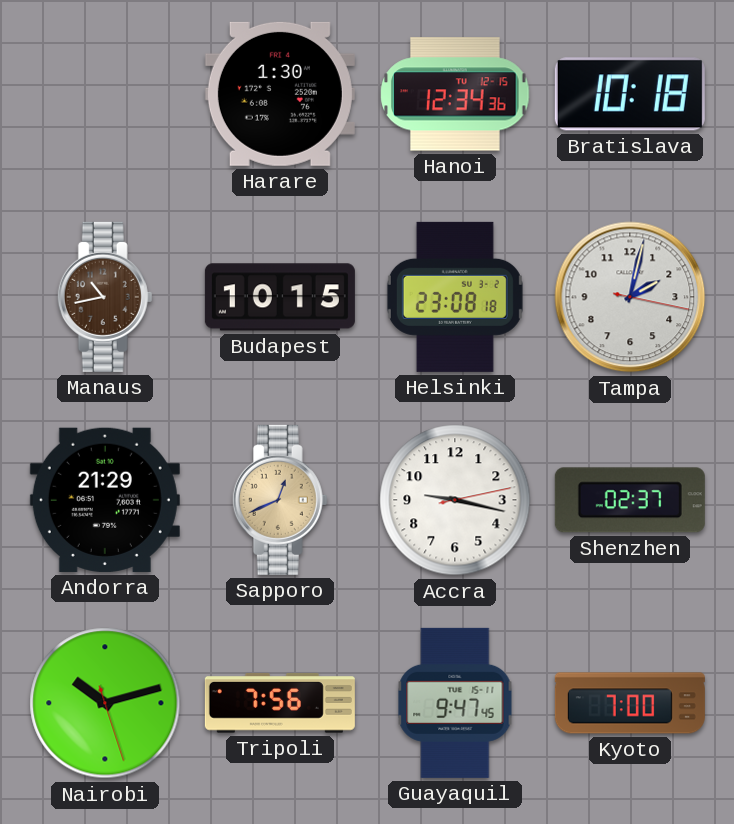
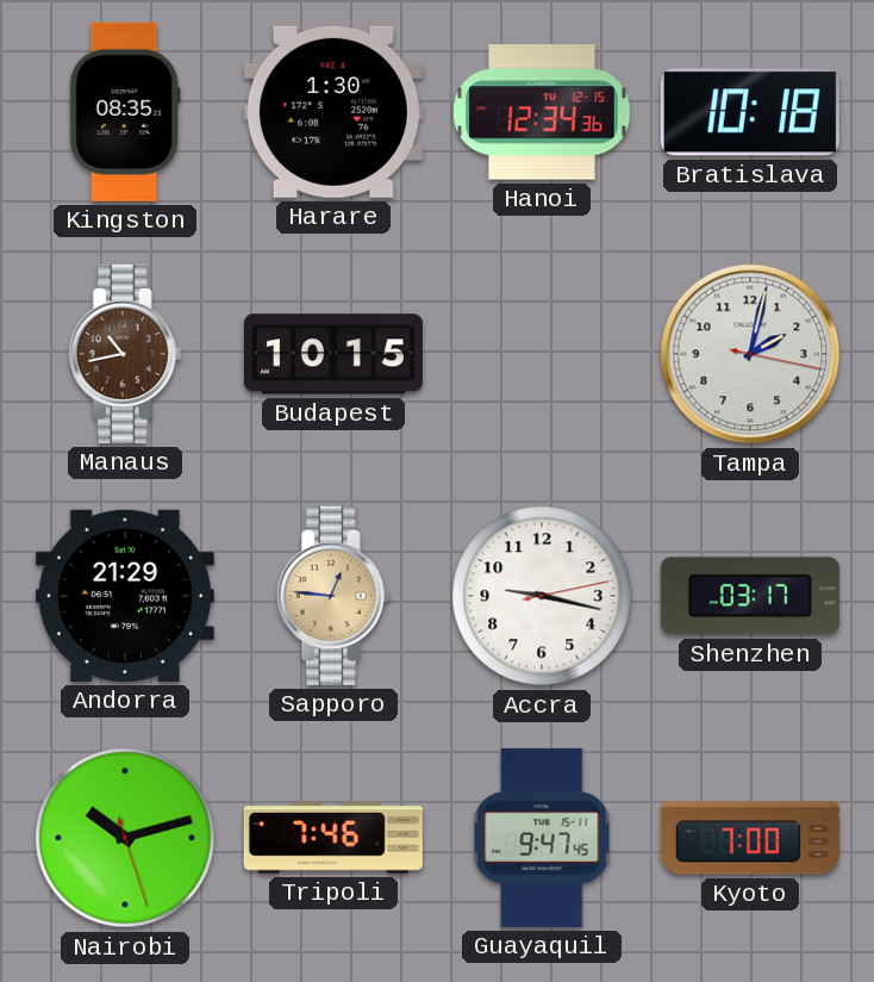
Kingston: none -> 08:35
Helsinki: 23:08 -> none
Sapporo: 12:41 -> 12:46
Shenzhen: 02:37 -> 03:17
Tripoli: 7:56 -> 7:46
